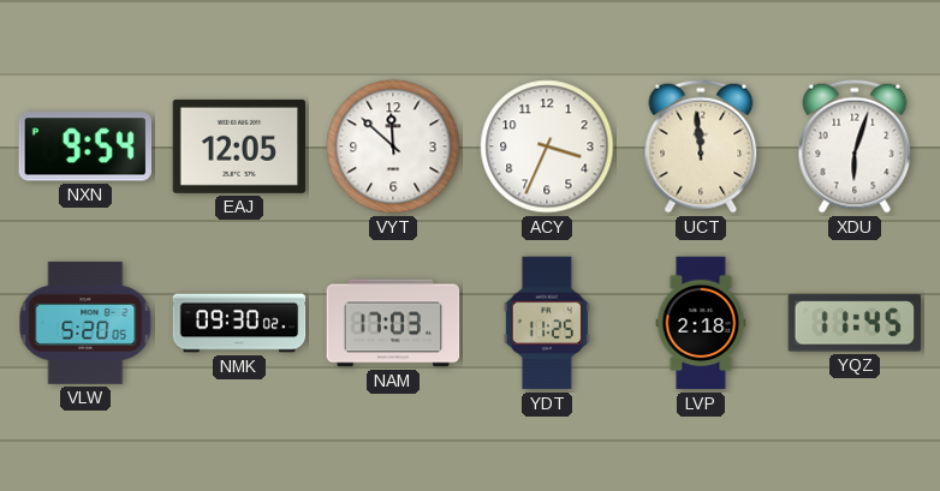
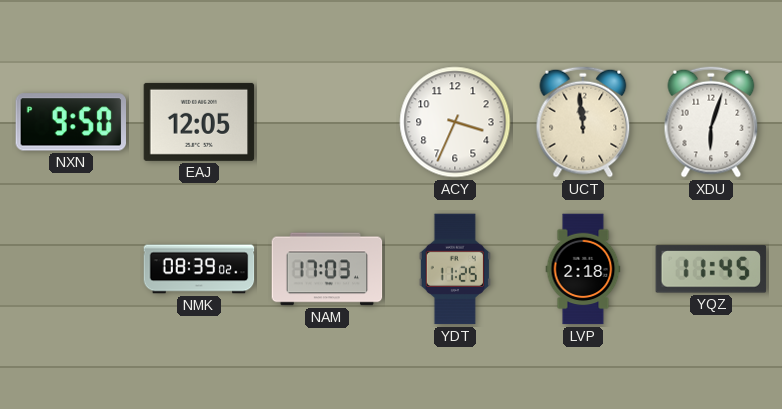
NXN: 9:54 -> 9:50
VYT: 11:52 -> none
VLW: 5:20 -> none
NMK: 09:30 -> 08:39
